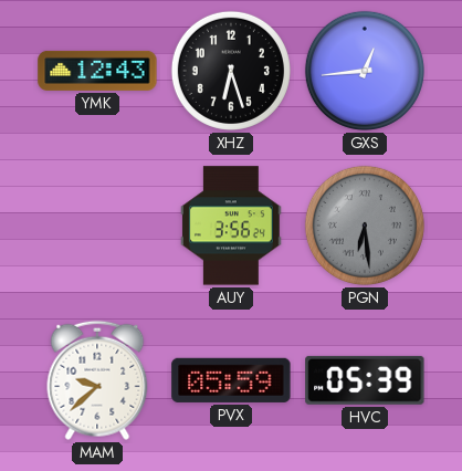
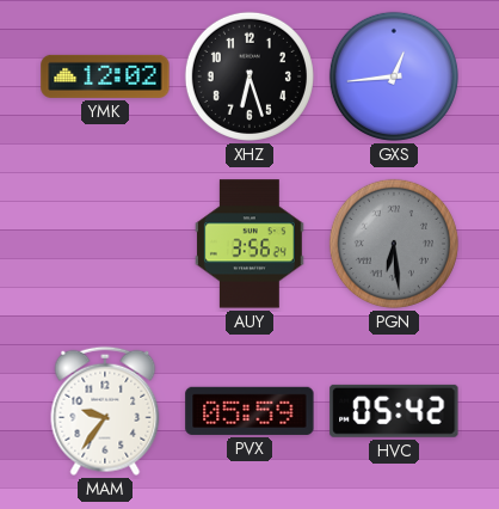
YMK: 12:43 -> 12:02
MAM: 9:38 -> 9:36
HVC: 05:39 -> 05:42
